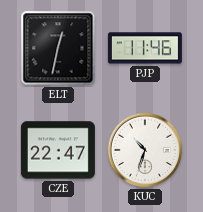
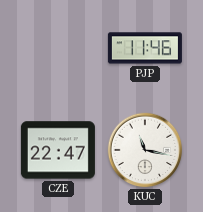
ELT: 12:32 -> none
KUC: 10:33 -> 11:17
